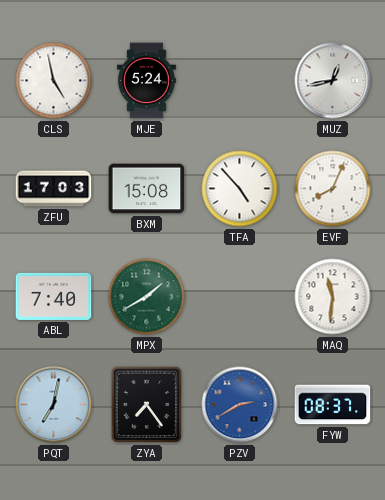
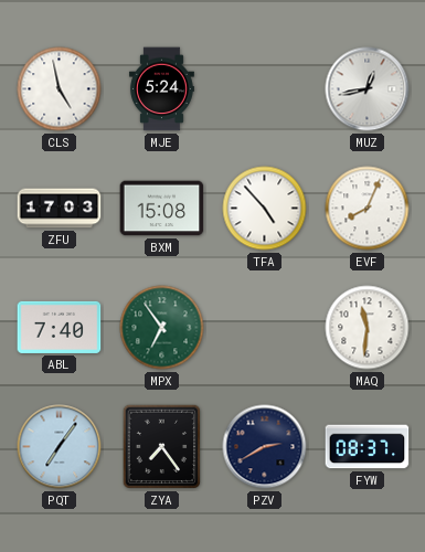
MPX: 1:40 -> 6:54
PQT: 7:02 -> 7:06
PZV dial: blue -> navy
